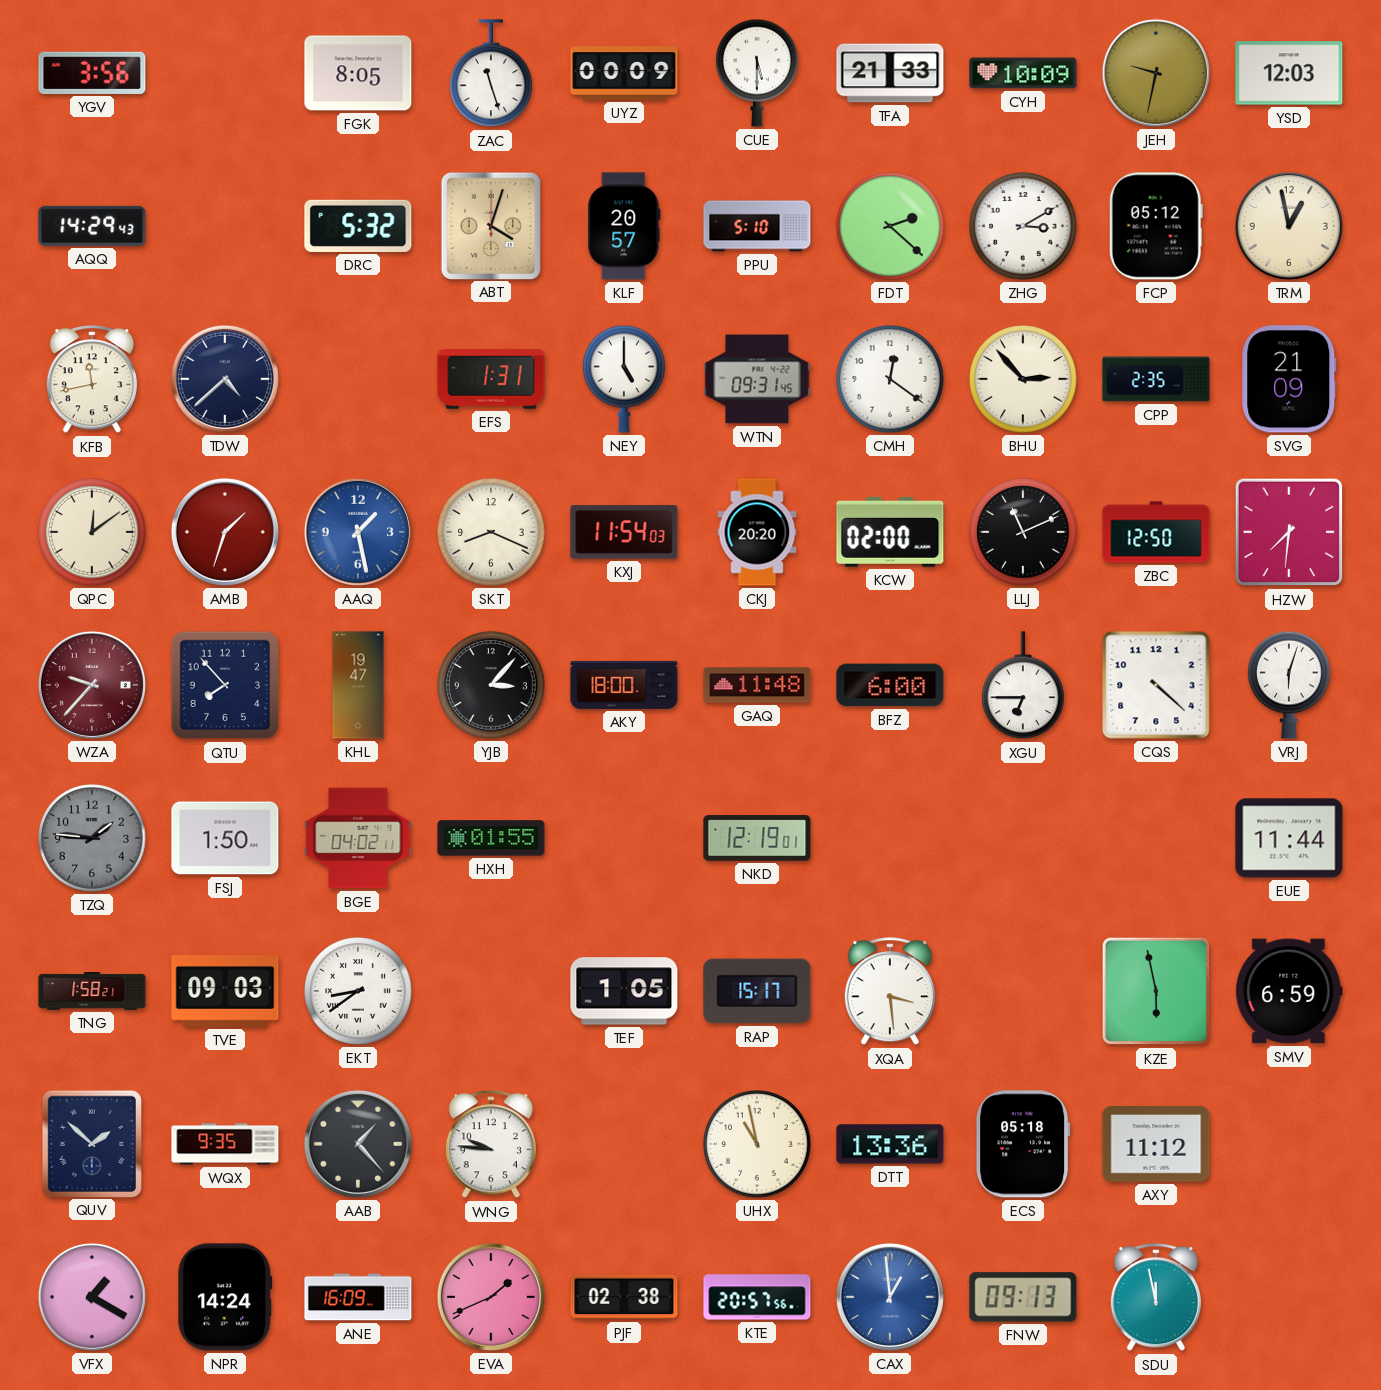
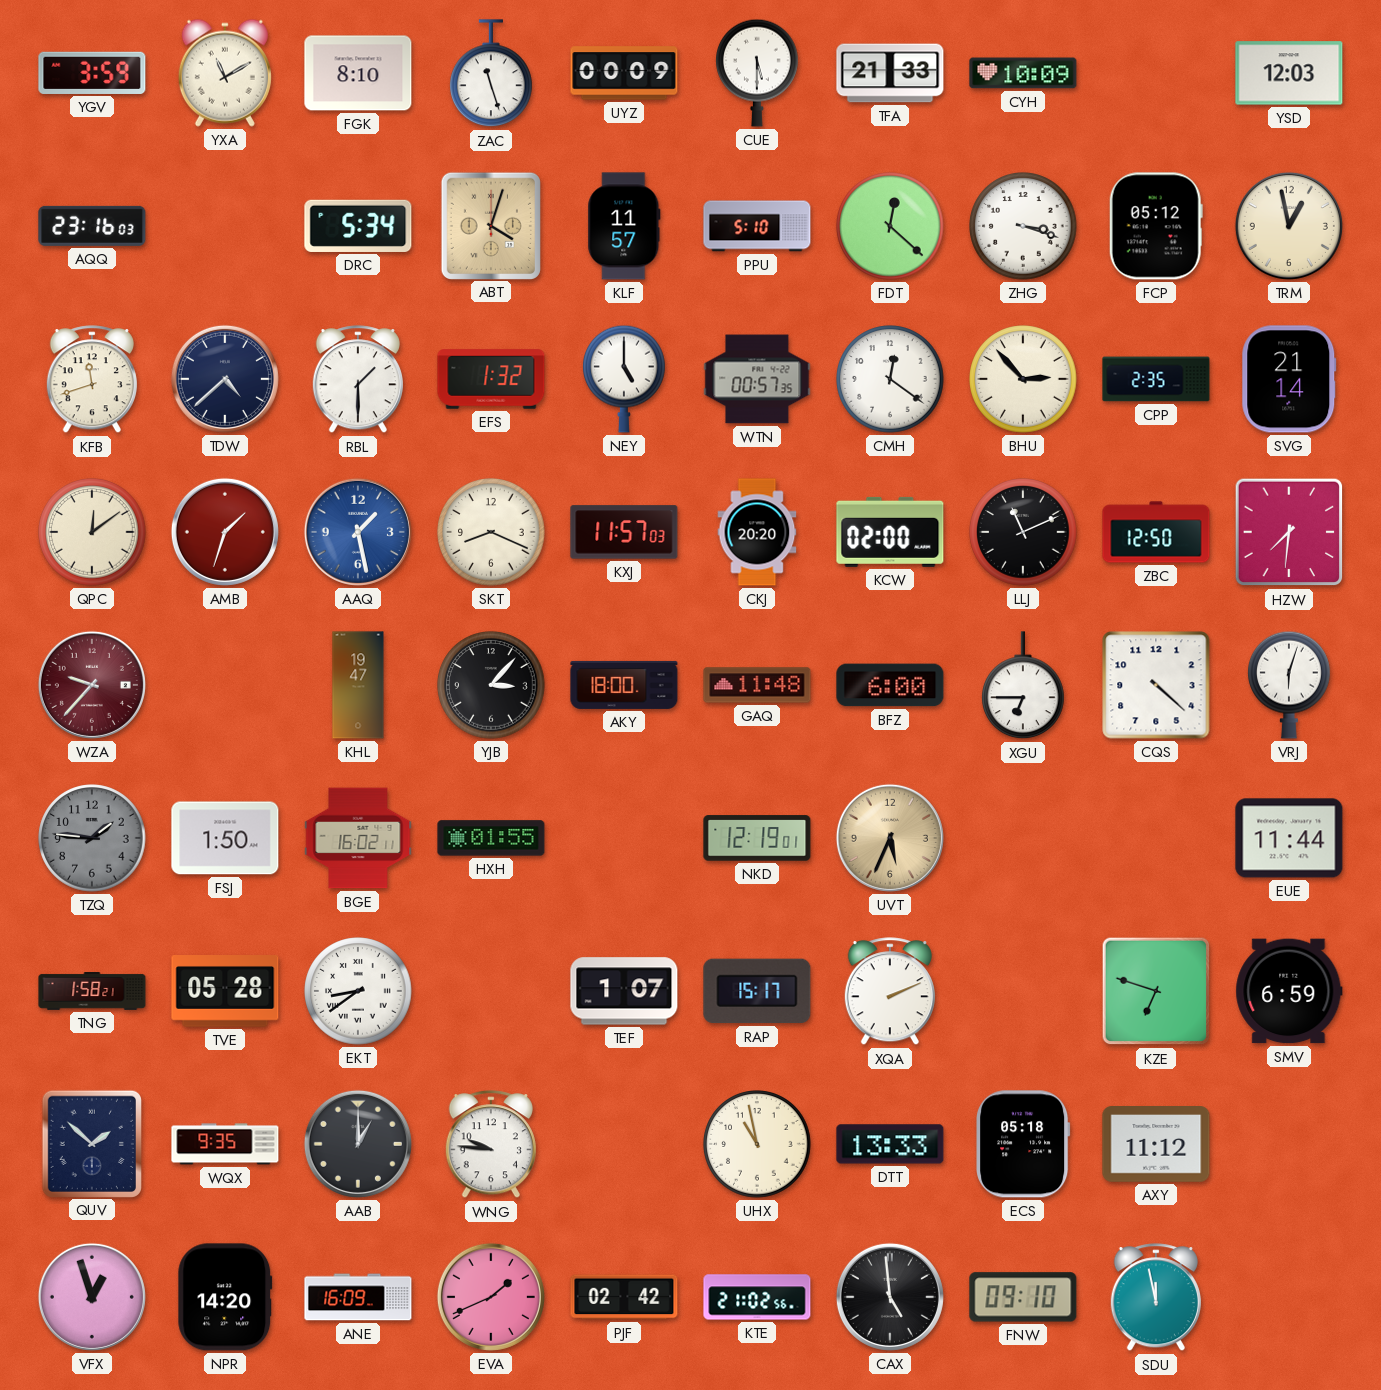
YGV: 3:56 -> 3:59
YXA: none -> 11:10
FGK: 8:05 -> 8:10
JEH: 9:32 -> none
AQQ: 14:29 -> 23:16
DRC: 5:32 -> 5:34
KLF: 20:57 -> 11:57
FDT: 2:22 -> 12:22
ZHG: 3:10 -> 3:18
KFB: 11:43 -> 11:42
RBL: none -> 1:30
EFS: 1:31 -> 1:32
WTN: 09:31 -> 00:57
SVG: 21:09 -> 21:14
KXJ: 11:54 -> 11:57
QTU: 7:53 -> none
BGE: 04:02 -> 16:02
UVT: none -> 5:34
TVE: 09:03 -> 05:28
TEF: 1:05 -> 1:07
XQA: 3:29 -> 2:11
KZE: 5:58 -> 6:48
AAB: 1:23 -> 1:00
DTT: 13:36 -> 13:33
VFX: 1:20 -> 12:57
NPR: 14:24 -> 14:20
PJF: 02:38 -> 02:42
KTE: 20:57 -> 21:02
CAX: 12:59 -> 4:59
CAX dial: blue -> black
FNW: 09:13 -> 09:10
